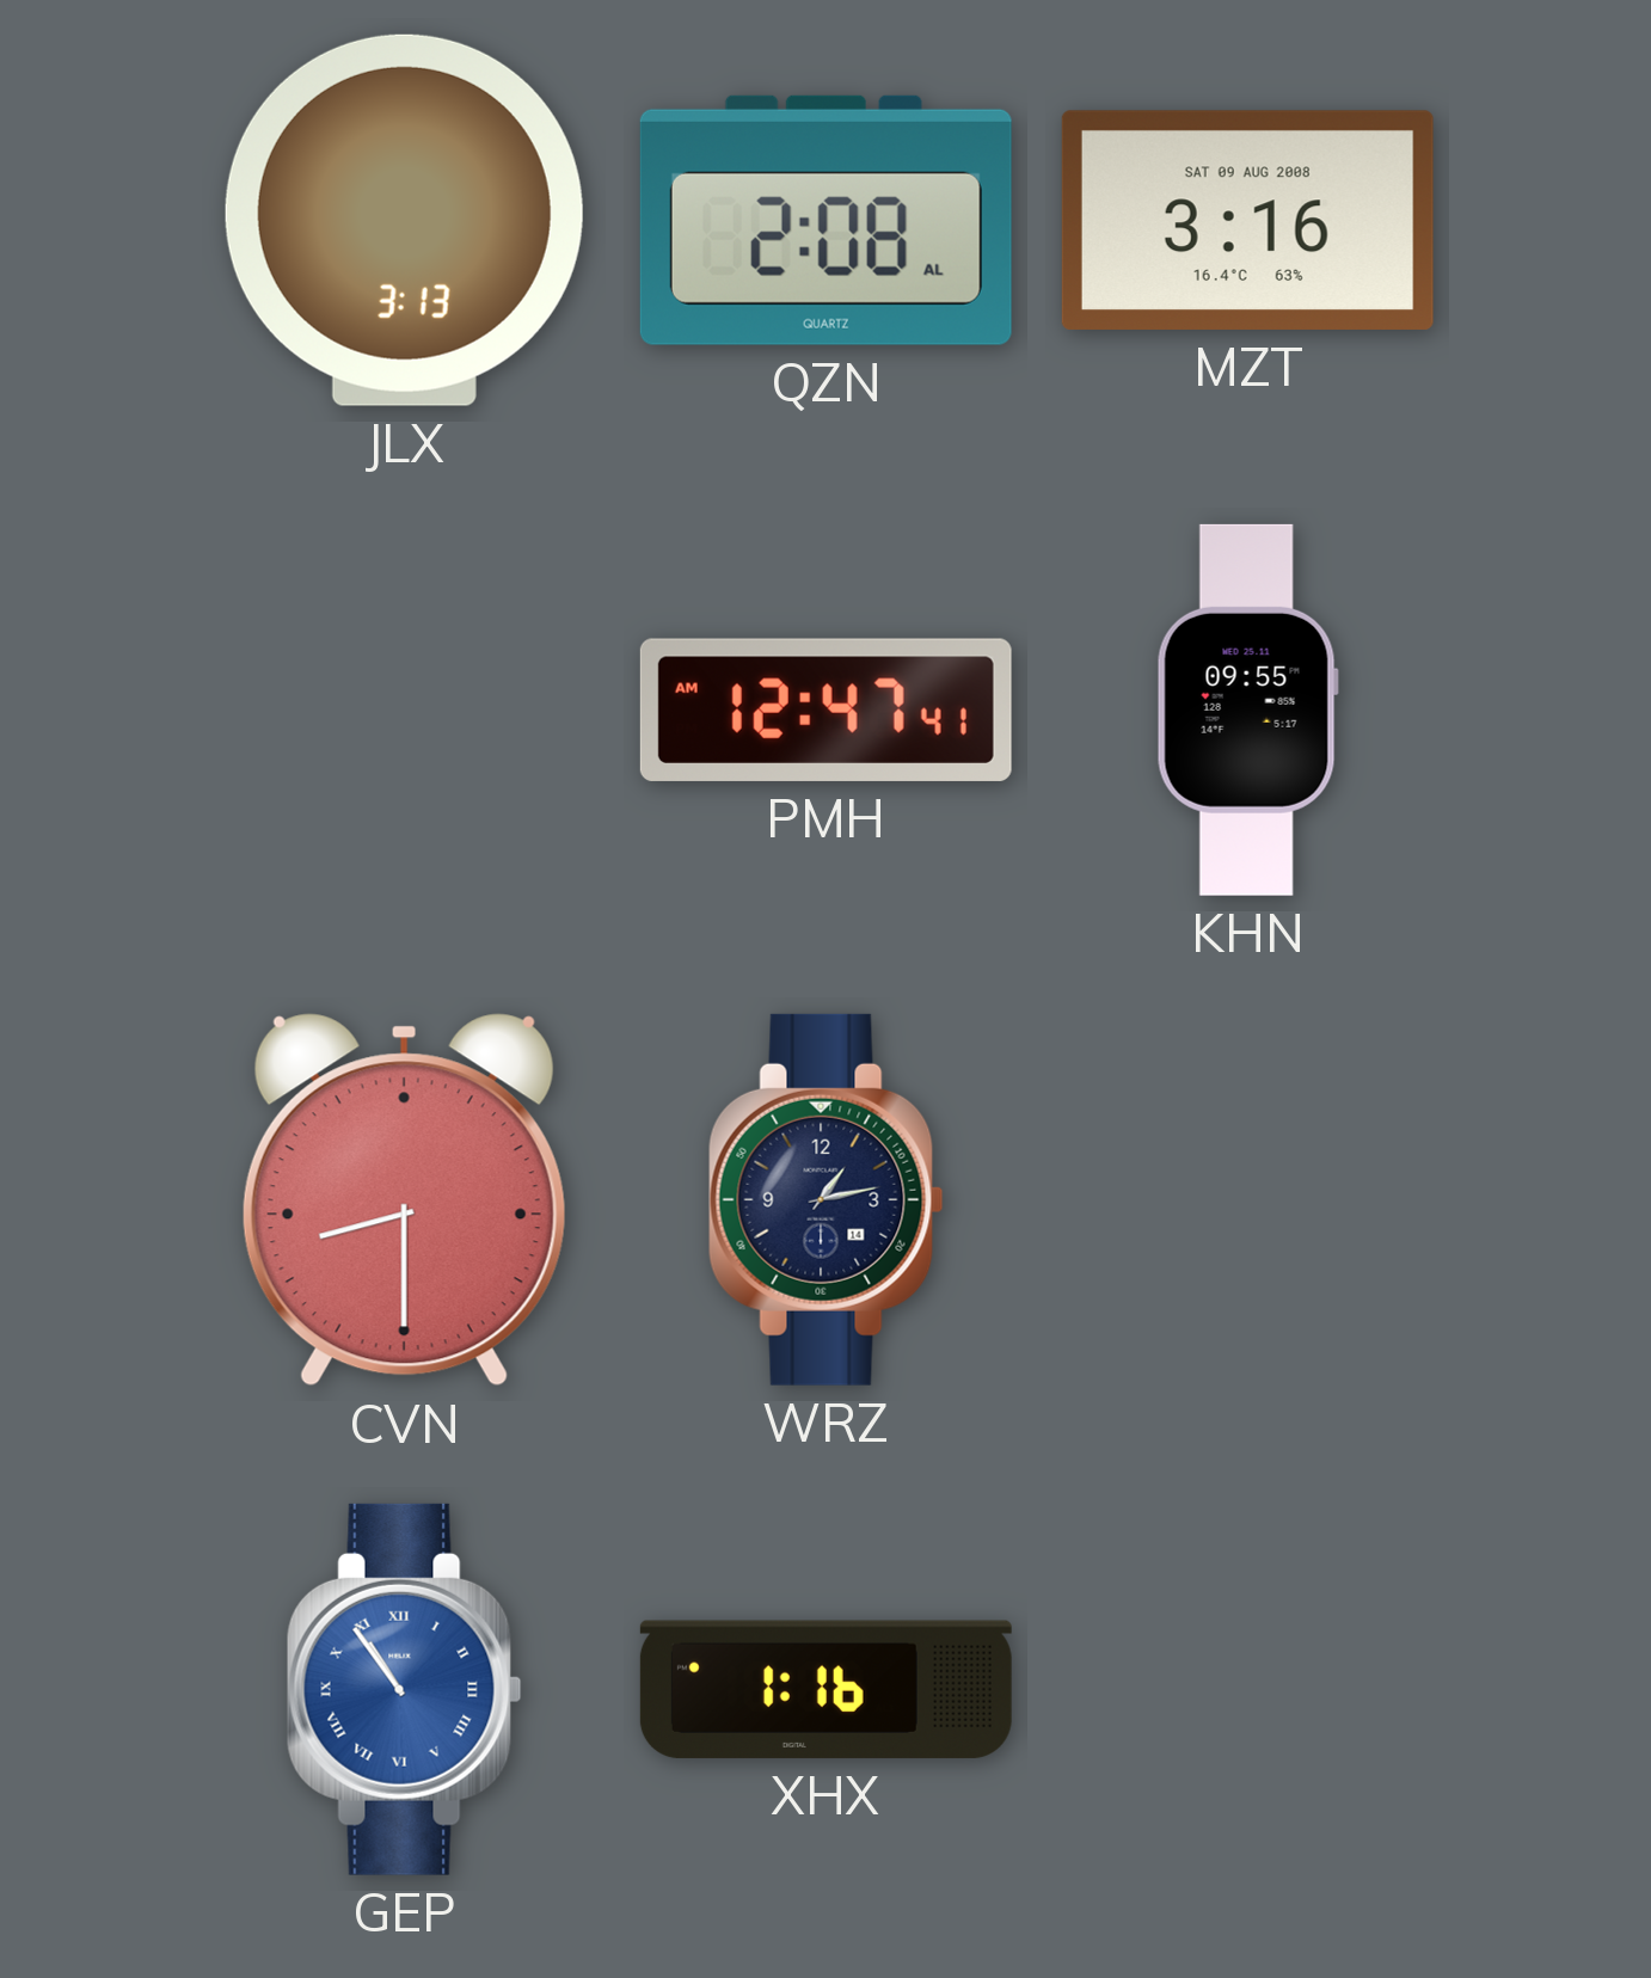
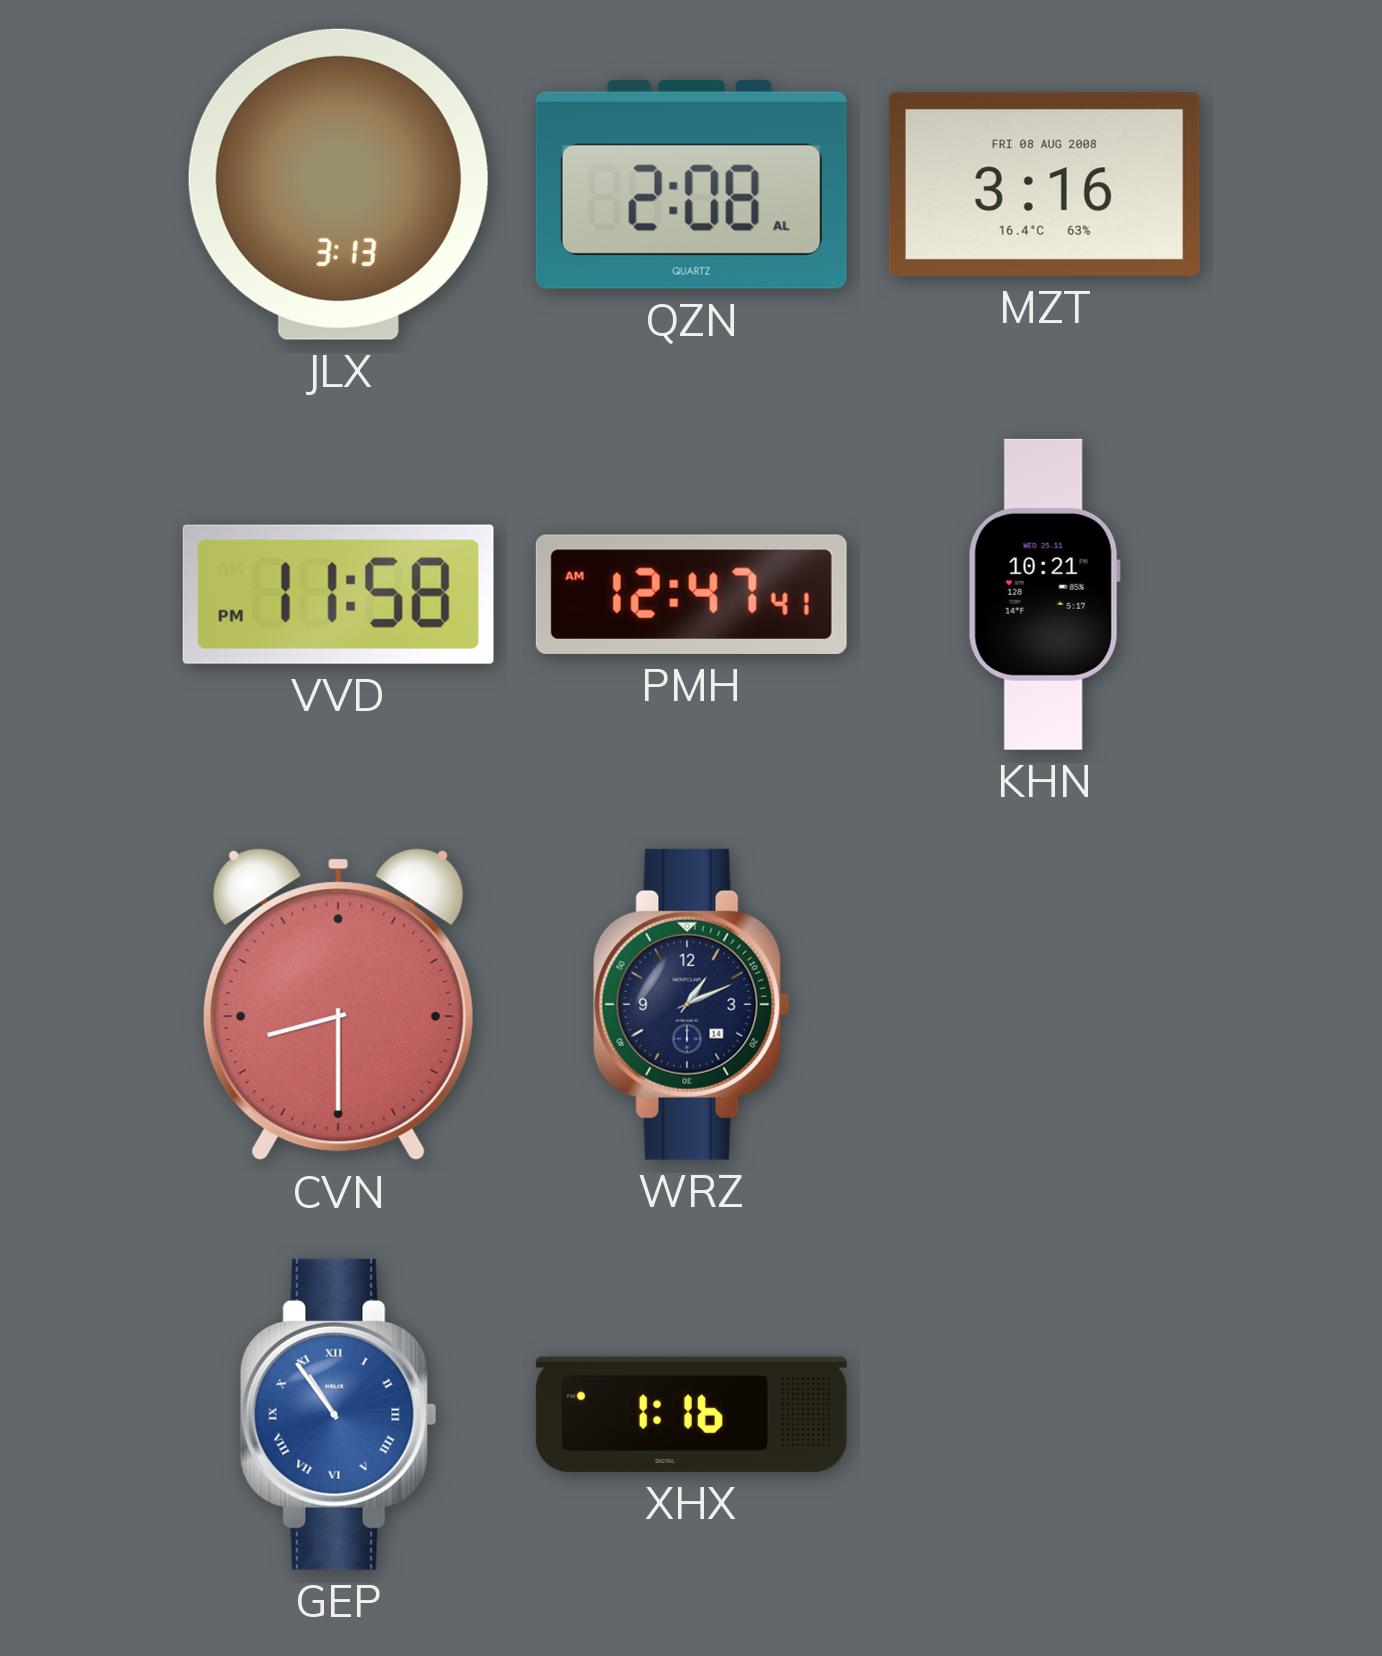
MZT date: SAT 09 AUG 2008 -> FRI 08 AUG 2008
VVD: none -> 11:58
KHN: 09:55 -> 10:21
WRZ: 1:13 -> 1:11
